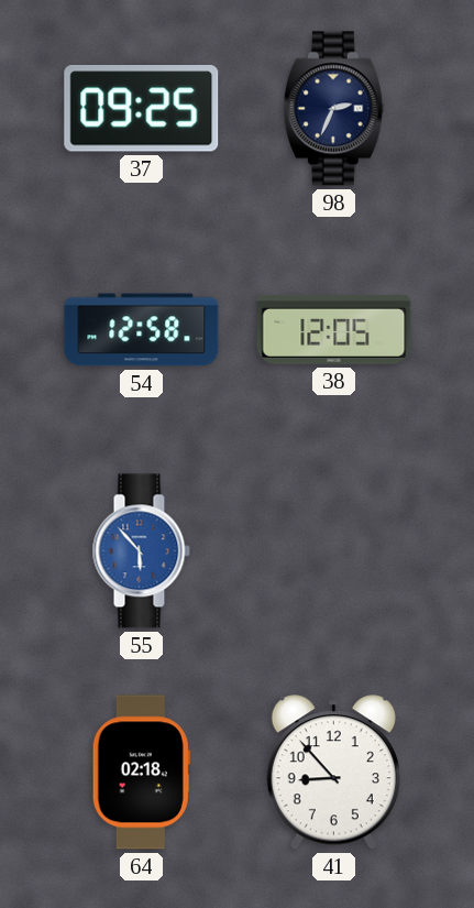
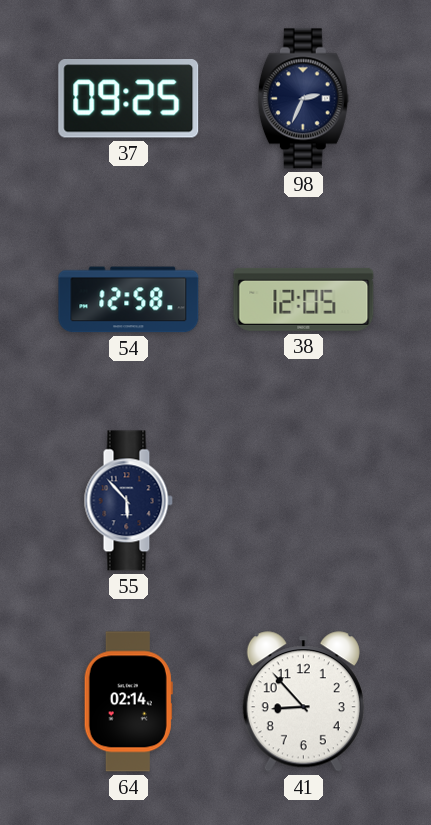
55 dial: blue -> navy
64: 02:18 -> 02:14
